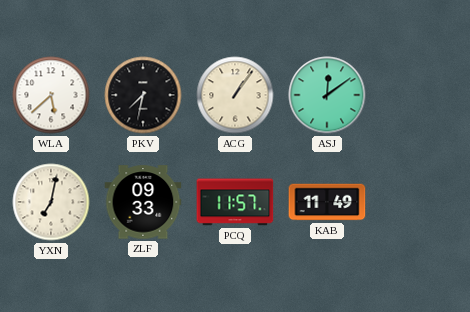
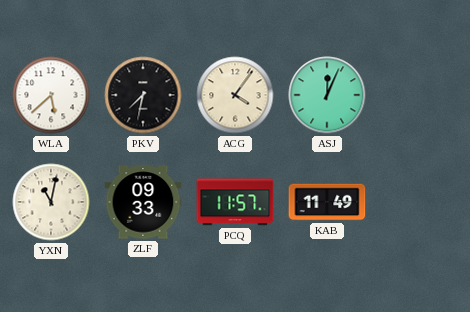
ACG: 1:06 -> 4:06
ASJ: 12:09 -> 12:04
YXN: 7:02 -> 11:02
